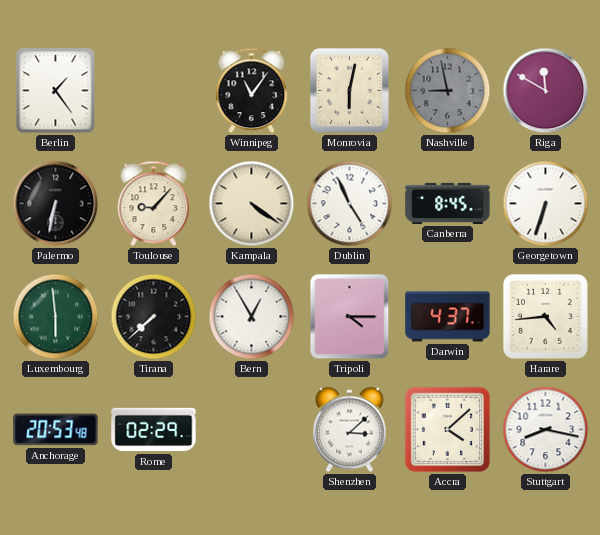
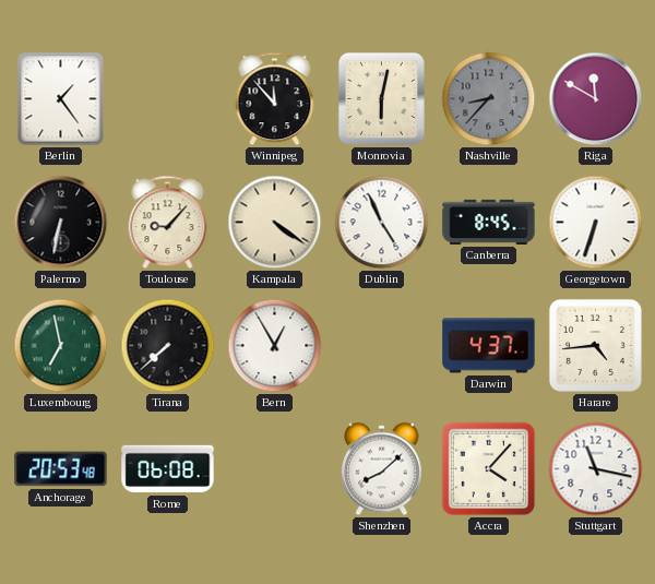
Winnipeg: 11:06 -> 11:53
Nashville: 8:58 -> 8:37
Luxembourg: 5:59 -> 6:58
Tripoli: 4:15 -> none
Rome: 02:29 -> 06:08
Shenzhen: 3:08 -> 8:08
Accra: 4:08 -> 4:07
Stuttgart: 8:17 -> 11:17
